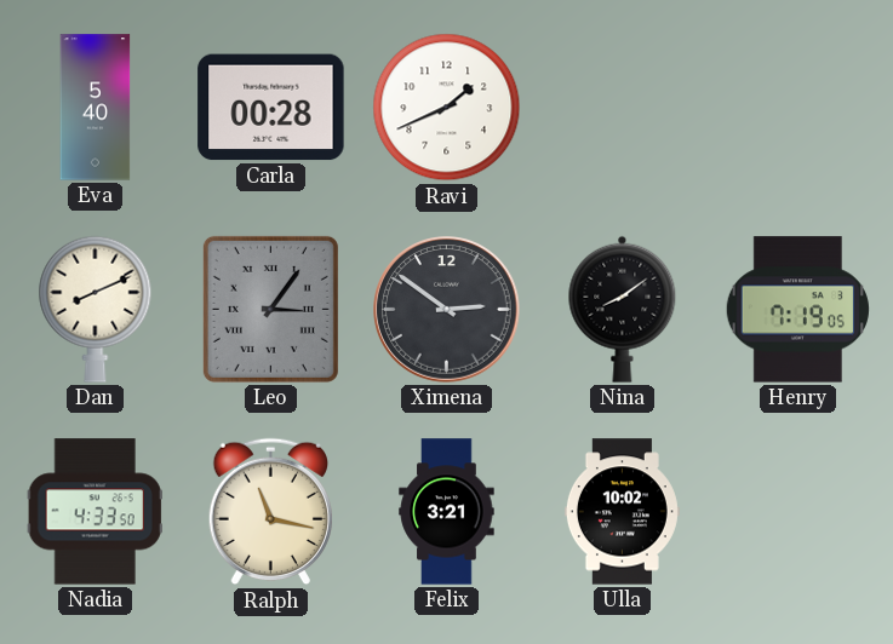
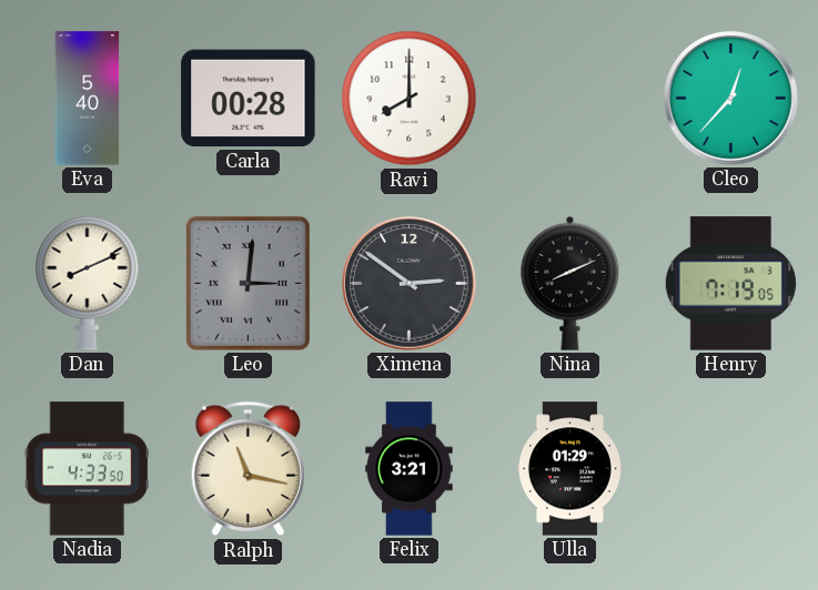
Ravi: 1:41 -> 8:00
Cleo: none -> 12:37
Leo: 3:06 -> 3:01
Nina: 8:09 -> 8:11
Ulla: 10:02 -> 01:29
